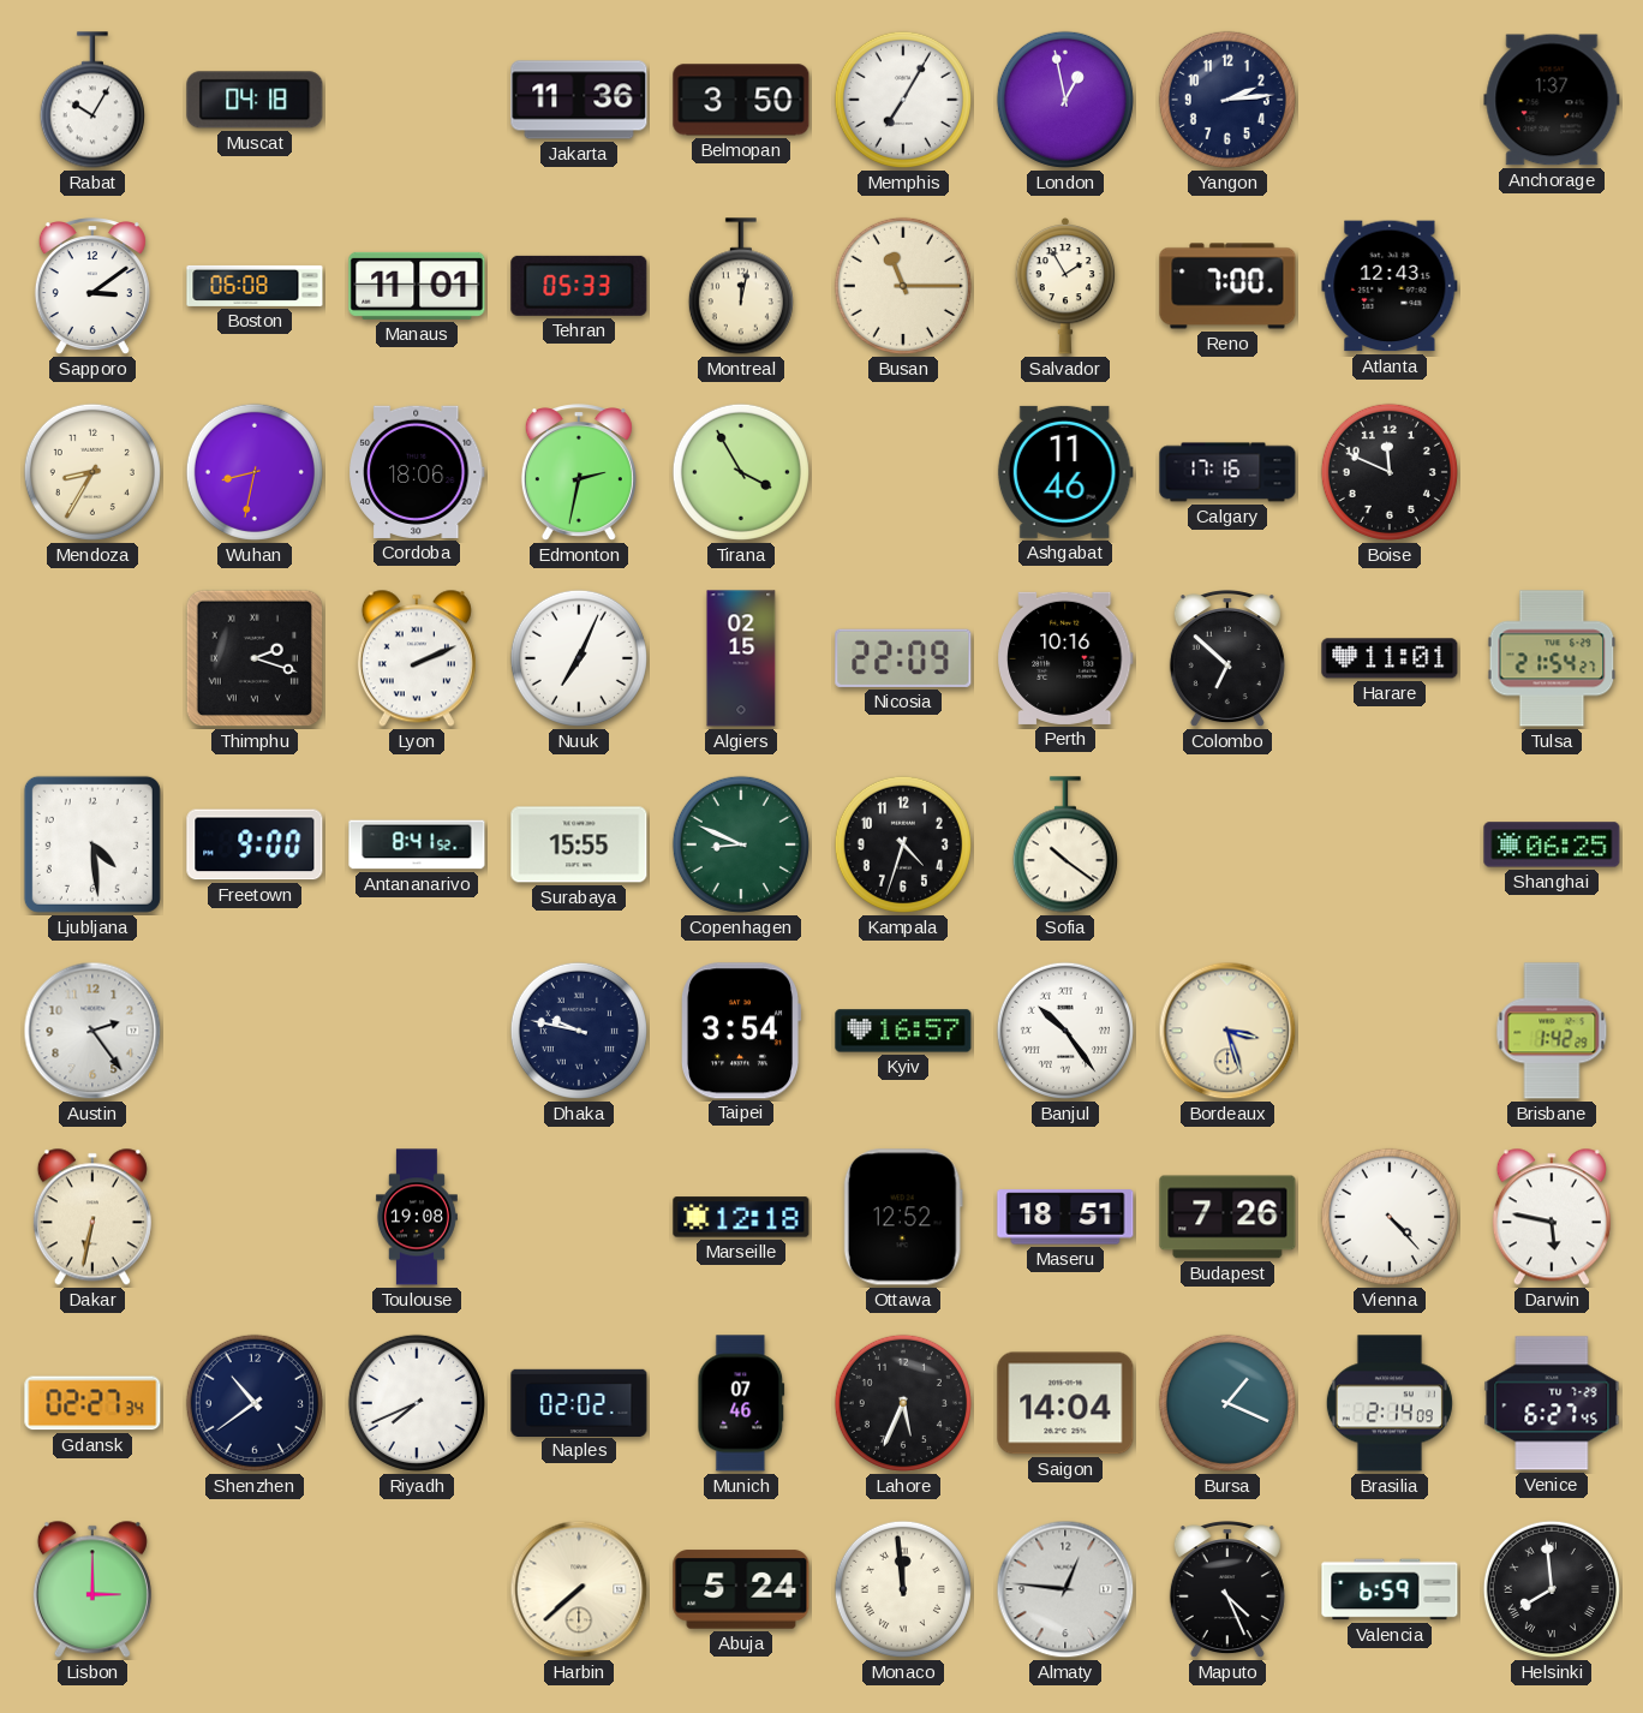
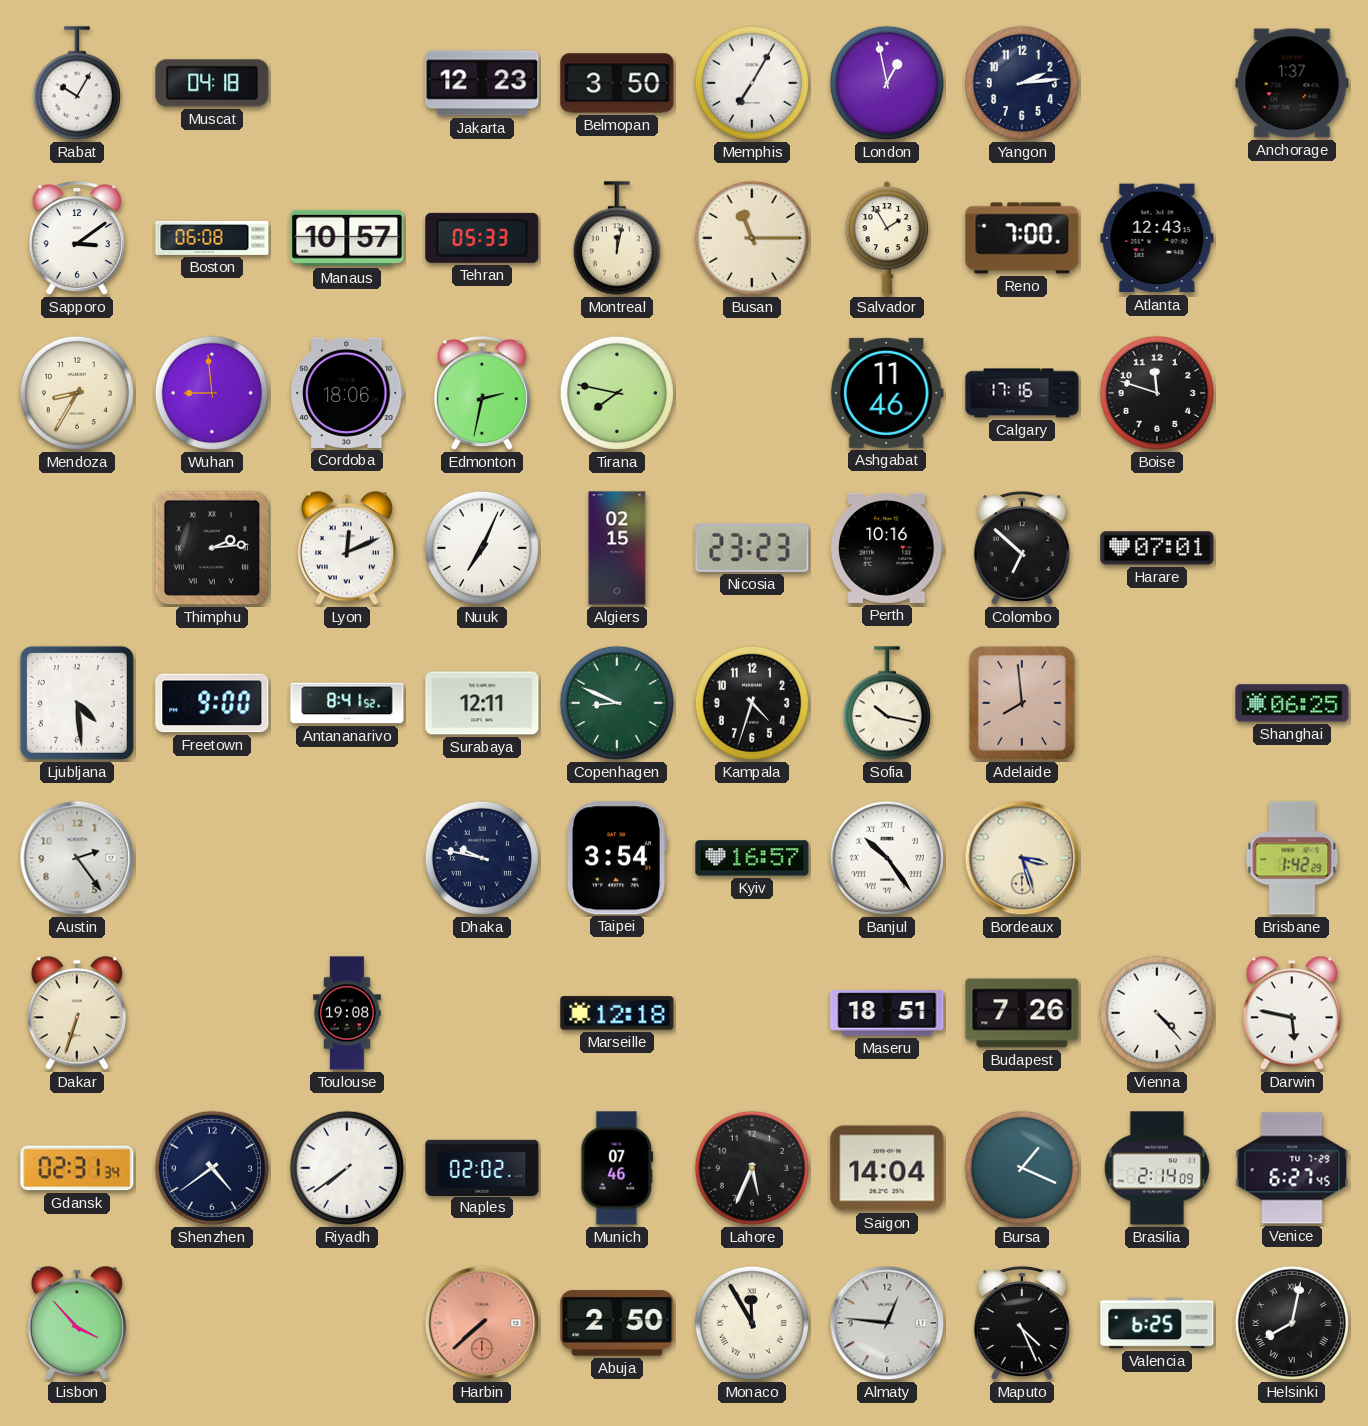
Jakarta: 11:36 -> 12:23
Manaus: 11:01 -> 10:57
Wuhan: 8:32 -> 8:59
Tirana: 3:55 -> 7:47
Boise: 11:49 -> 11:48
Thimphu: 2:18 -> 2:14
Lyon: 2:11 -> 12:11
Nicosia: 22:09 -> 23:23
Harare: 11:01 -> 07:01
Tulsa: 21:54 -> none
Surabaya: 15:55 -> 12:11
Sofia: 10:21 -> 10:17
Adelaide: none -> 7:59
Dakar: 6:32 -> 6:33
Ottawa: 12:52 -> none
Gdansk: 02:27 -> 02:31
Shenzhen: 10:39 -> 4:39
Riyadh: 7:41 -> 7:39
Lisbon: 3:00 -> 3:53
Harbin dial: cream -> salmon
Abuja: 5:24 -> 2:50
Monaco: 11:59 -> 11:55
Valencia: 6:59 -> 6:25
Helsinki: 7:59 -> 8:02
